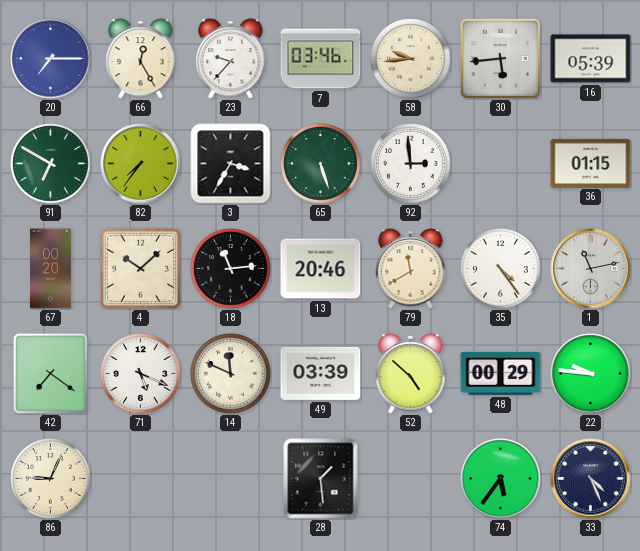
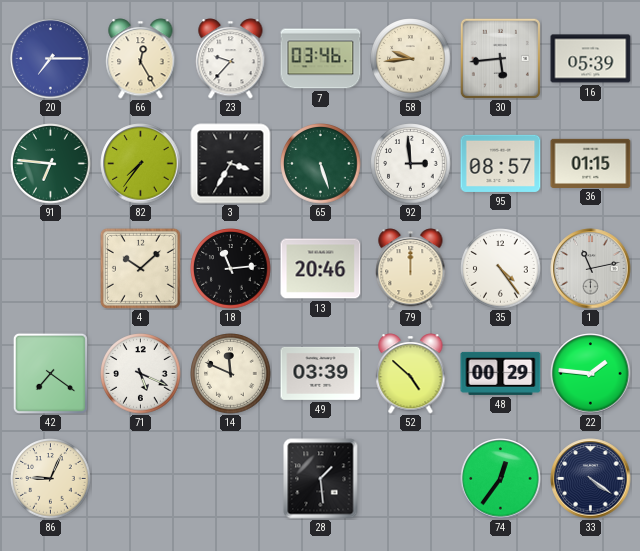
91: 6:50 -> 6:46
95: none -> 08:57
67: 00:20 -> none
79: 11:40 -> 12:00
22: 9:46 -> 1:46
74: 5:36 -> 12:36
33: 4:26 -> 4:21
